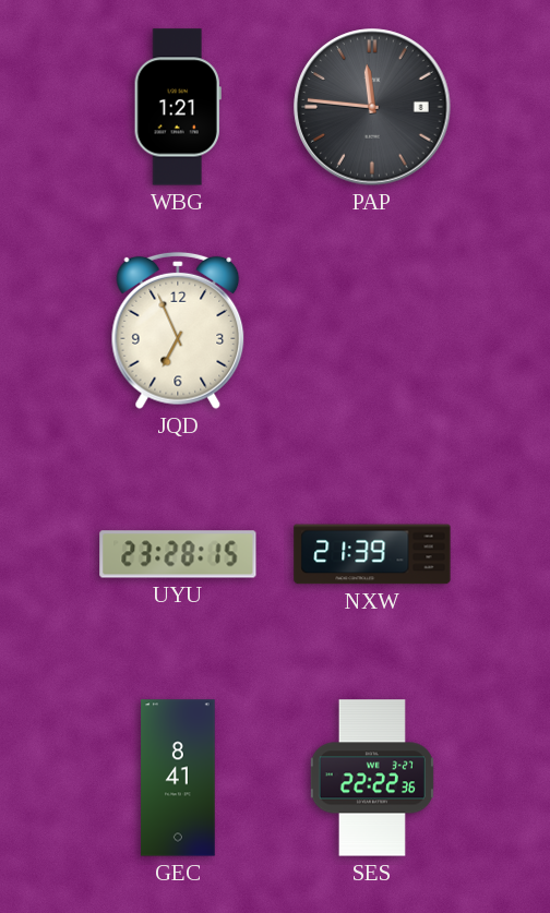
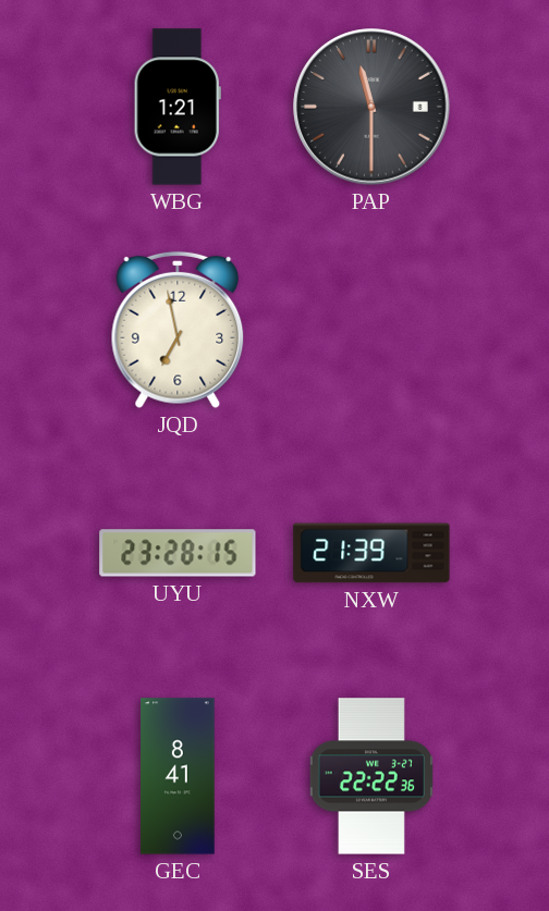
PAP: 11:46 -> 11:30
JQD: 6:56 -> 6:58
